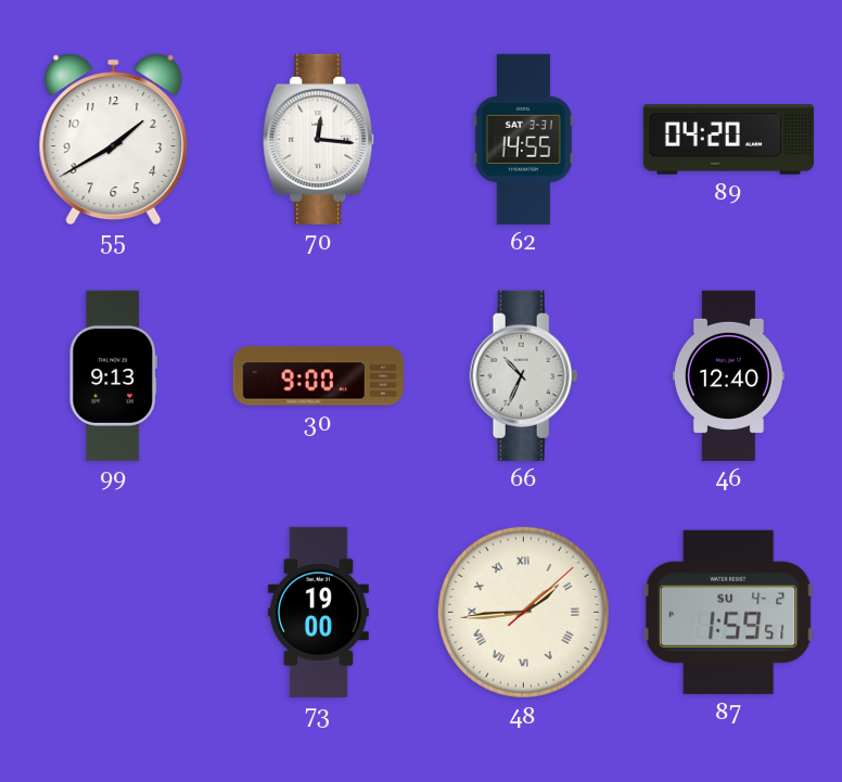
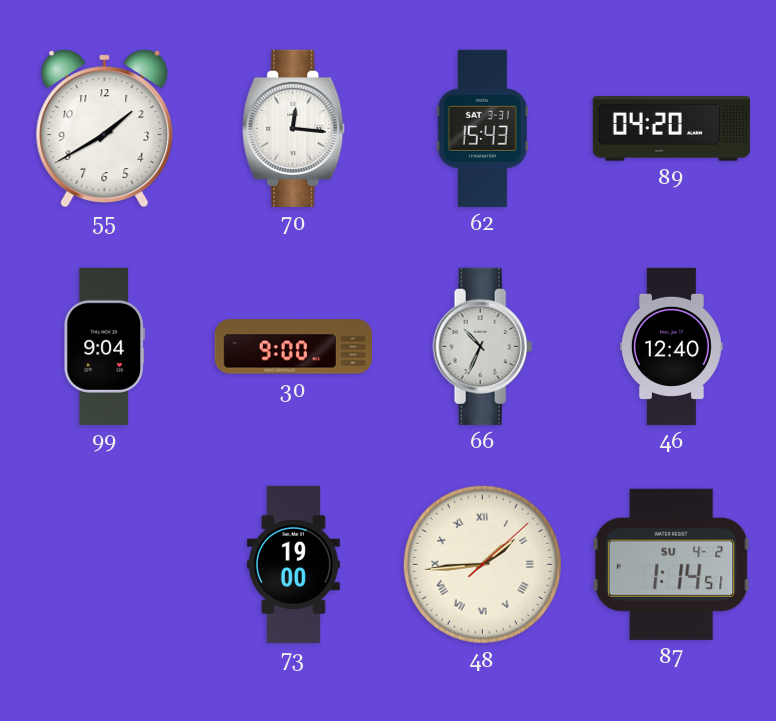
62: 14:55 -> 15:43
99: 9:13 -> 9:04
87: 1:59 -> 1:14
